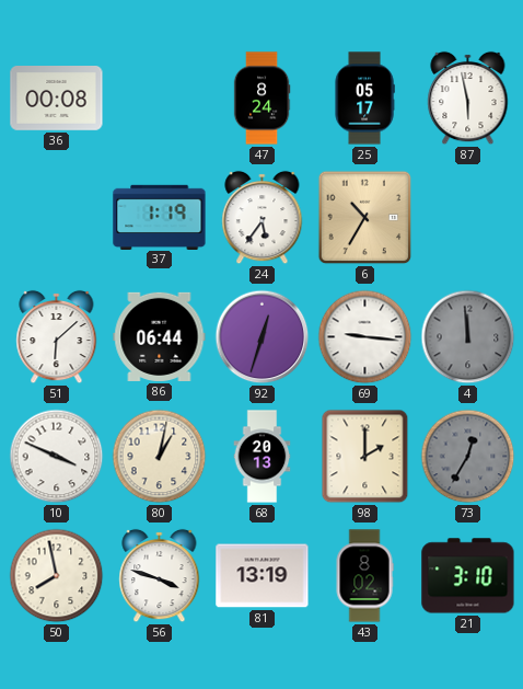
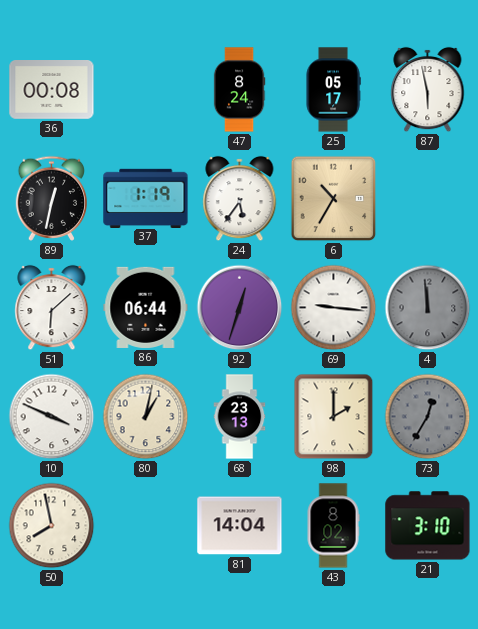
89: none -> 12:32
68: 20:13 -> 23:13
56: 3:48 -> none
81: 13:19 -> 14:04
